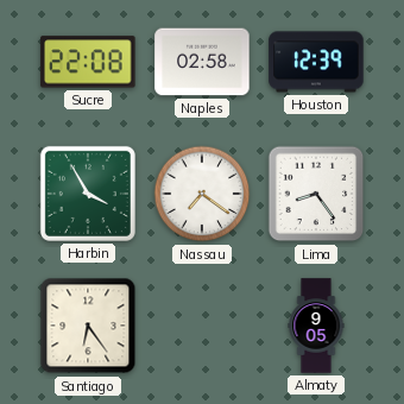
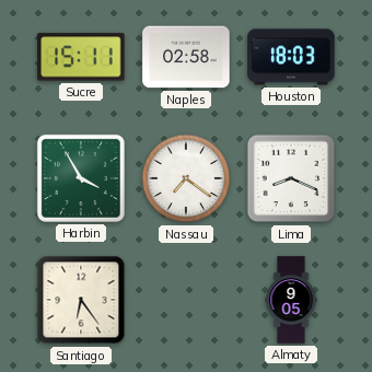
Sucre: 22:08 -> 15:11
Houston: 12:39 -> 18:03
Lima: 8:24 -> 8:19
